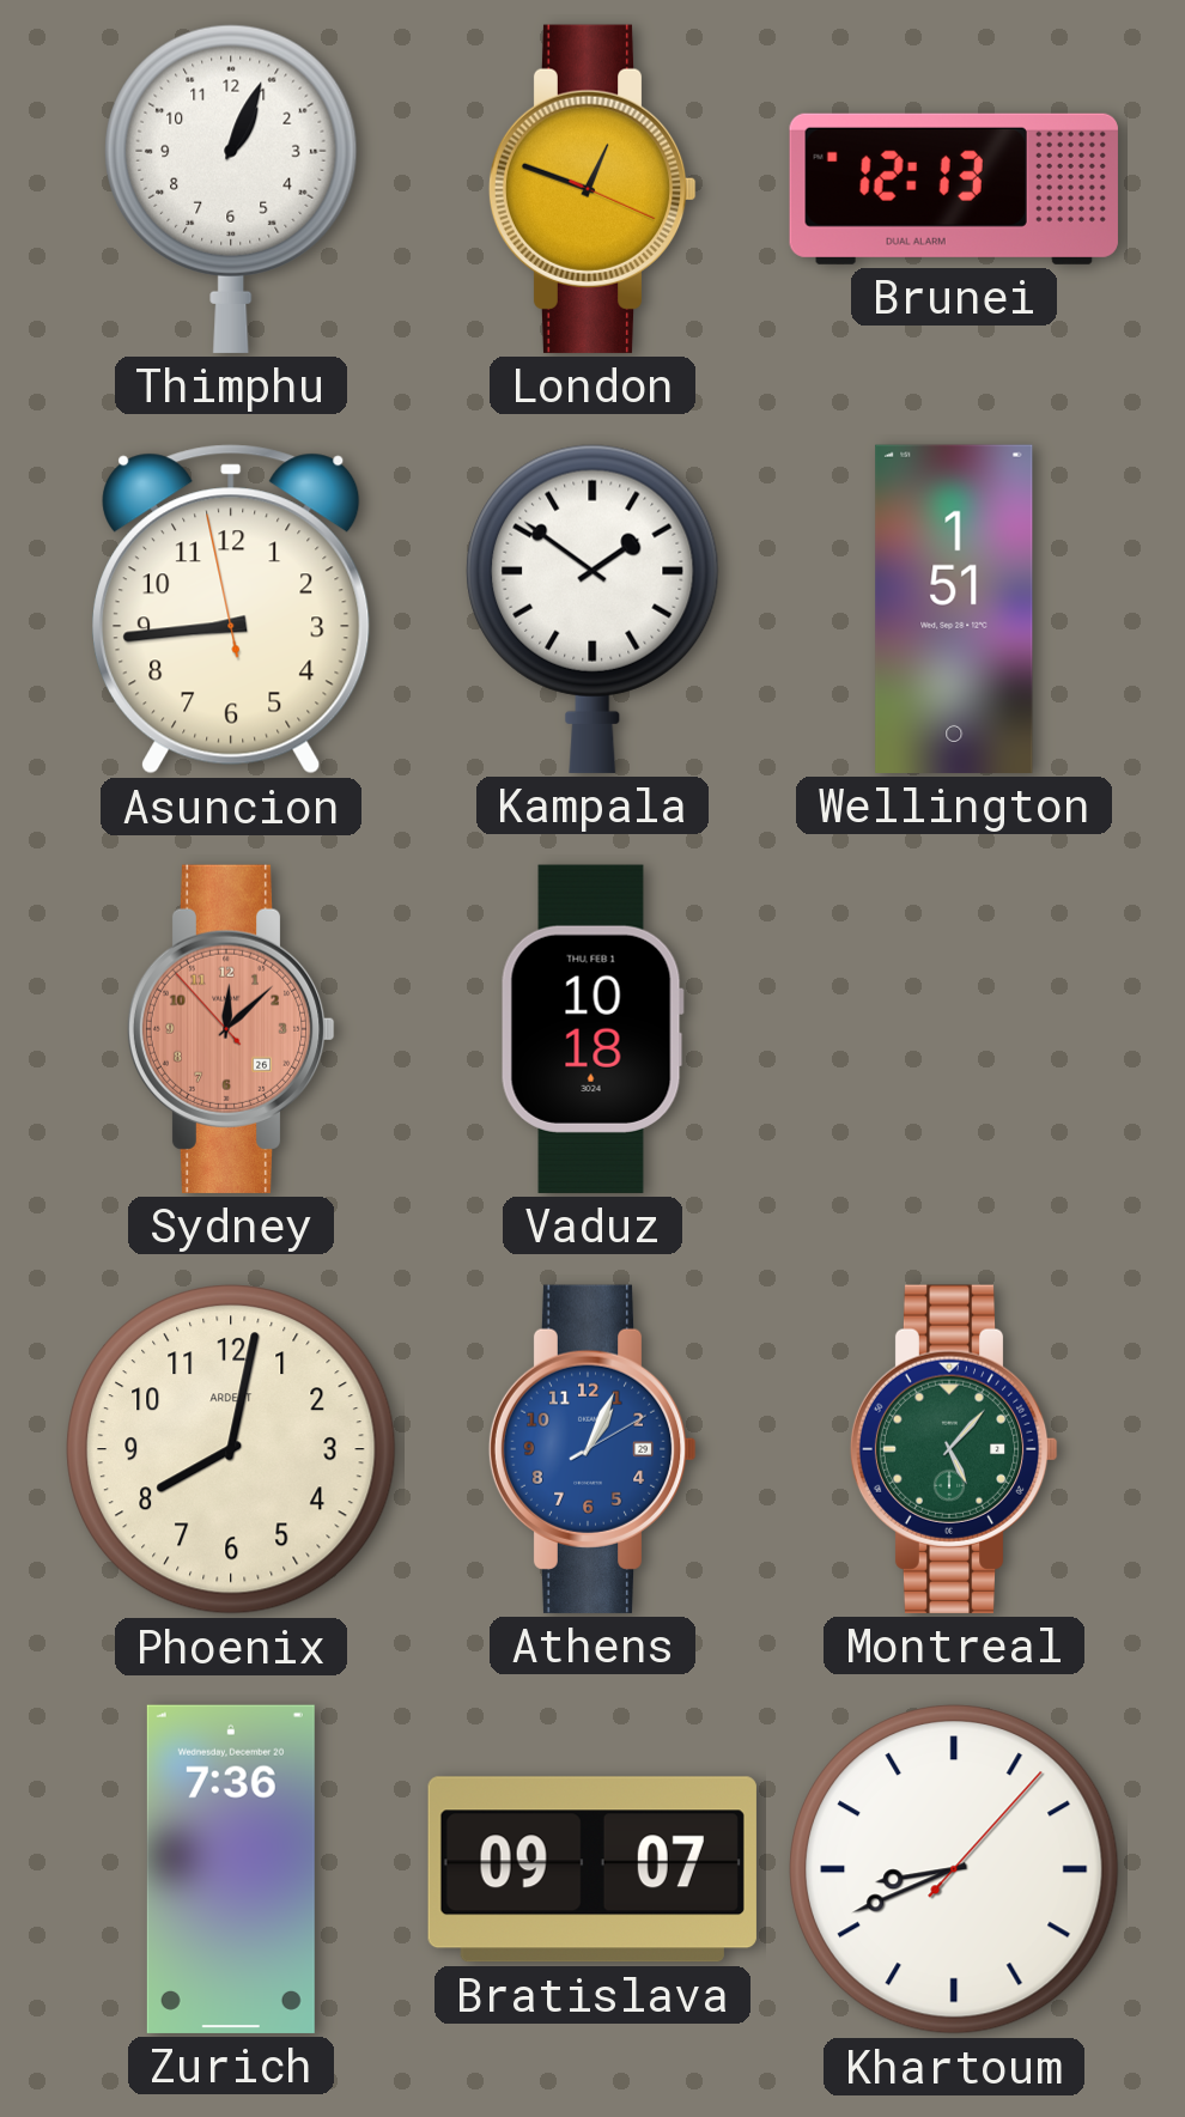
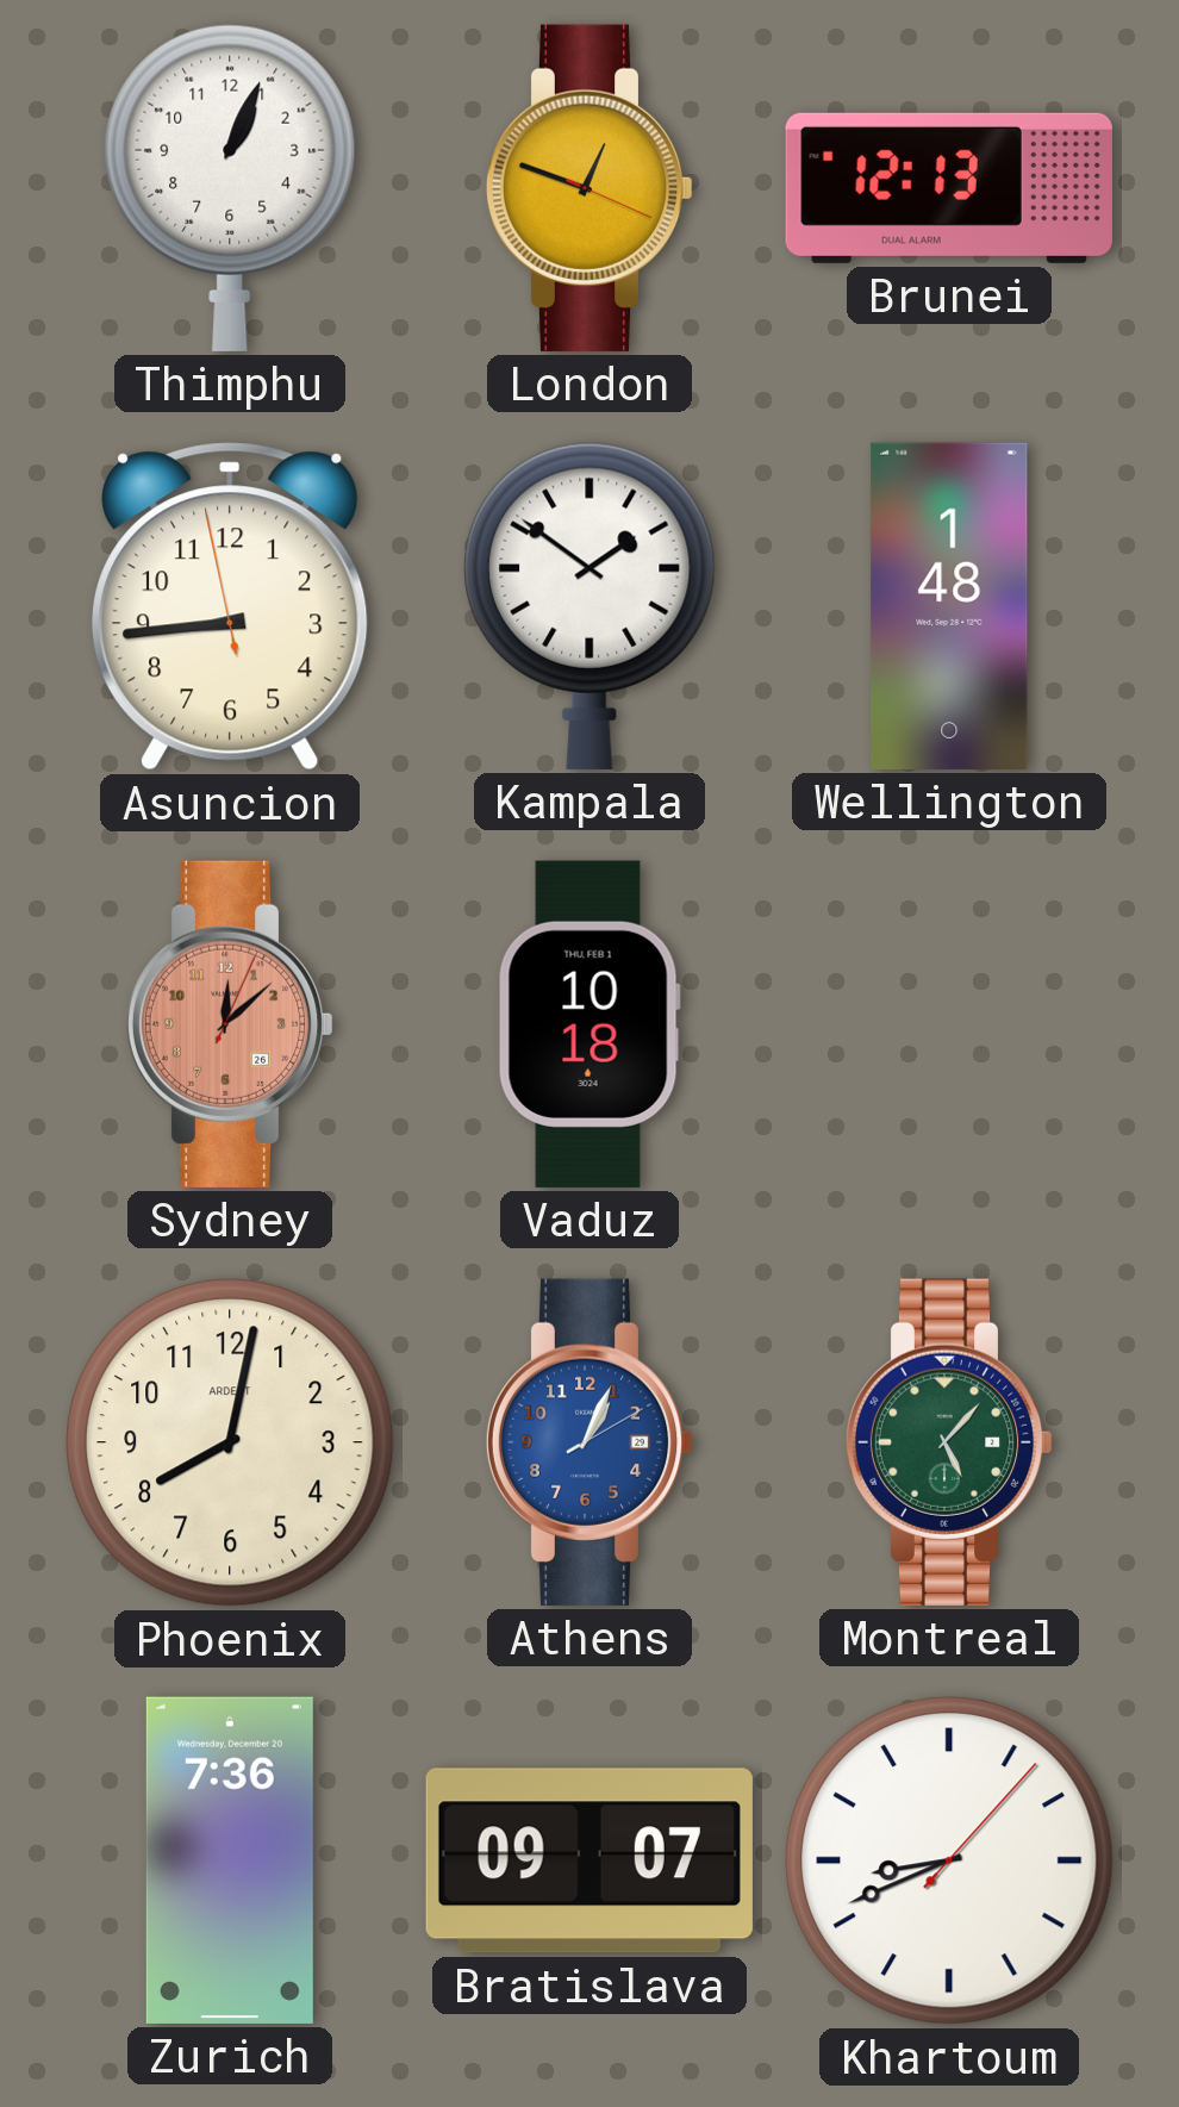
Wellington: 1:51 -> 1:48
Sydney: 12:07 -> 12:08
